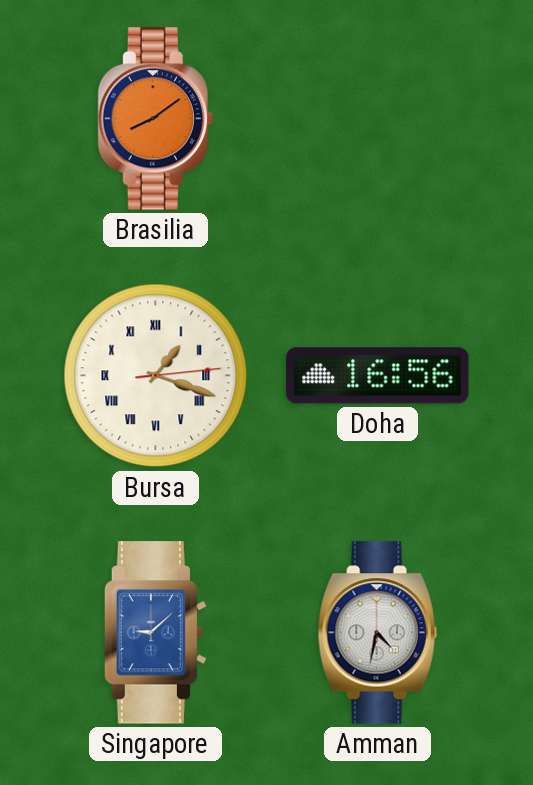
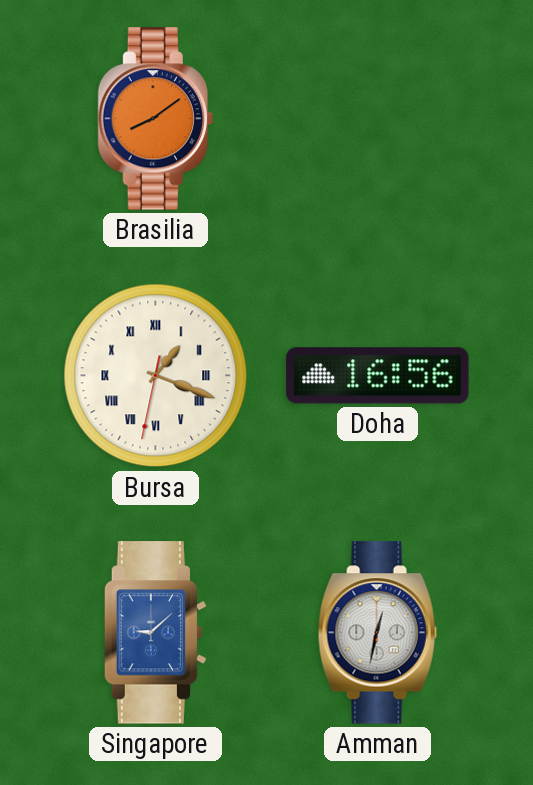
Bursa: 1:18:14 -> 1:18:32
Amman: 4:32 -> 12:32
